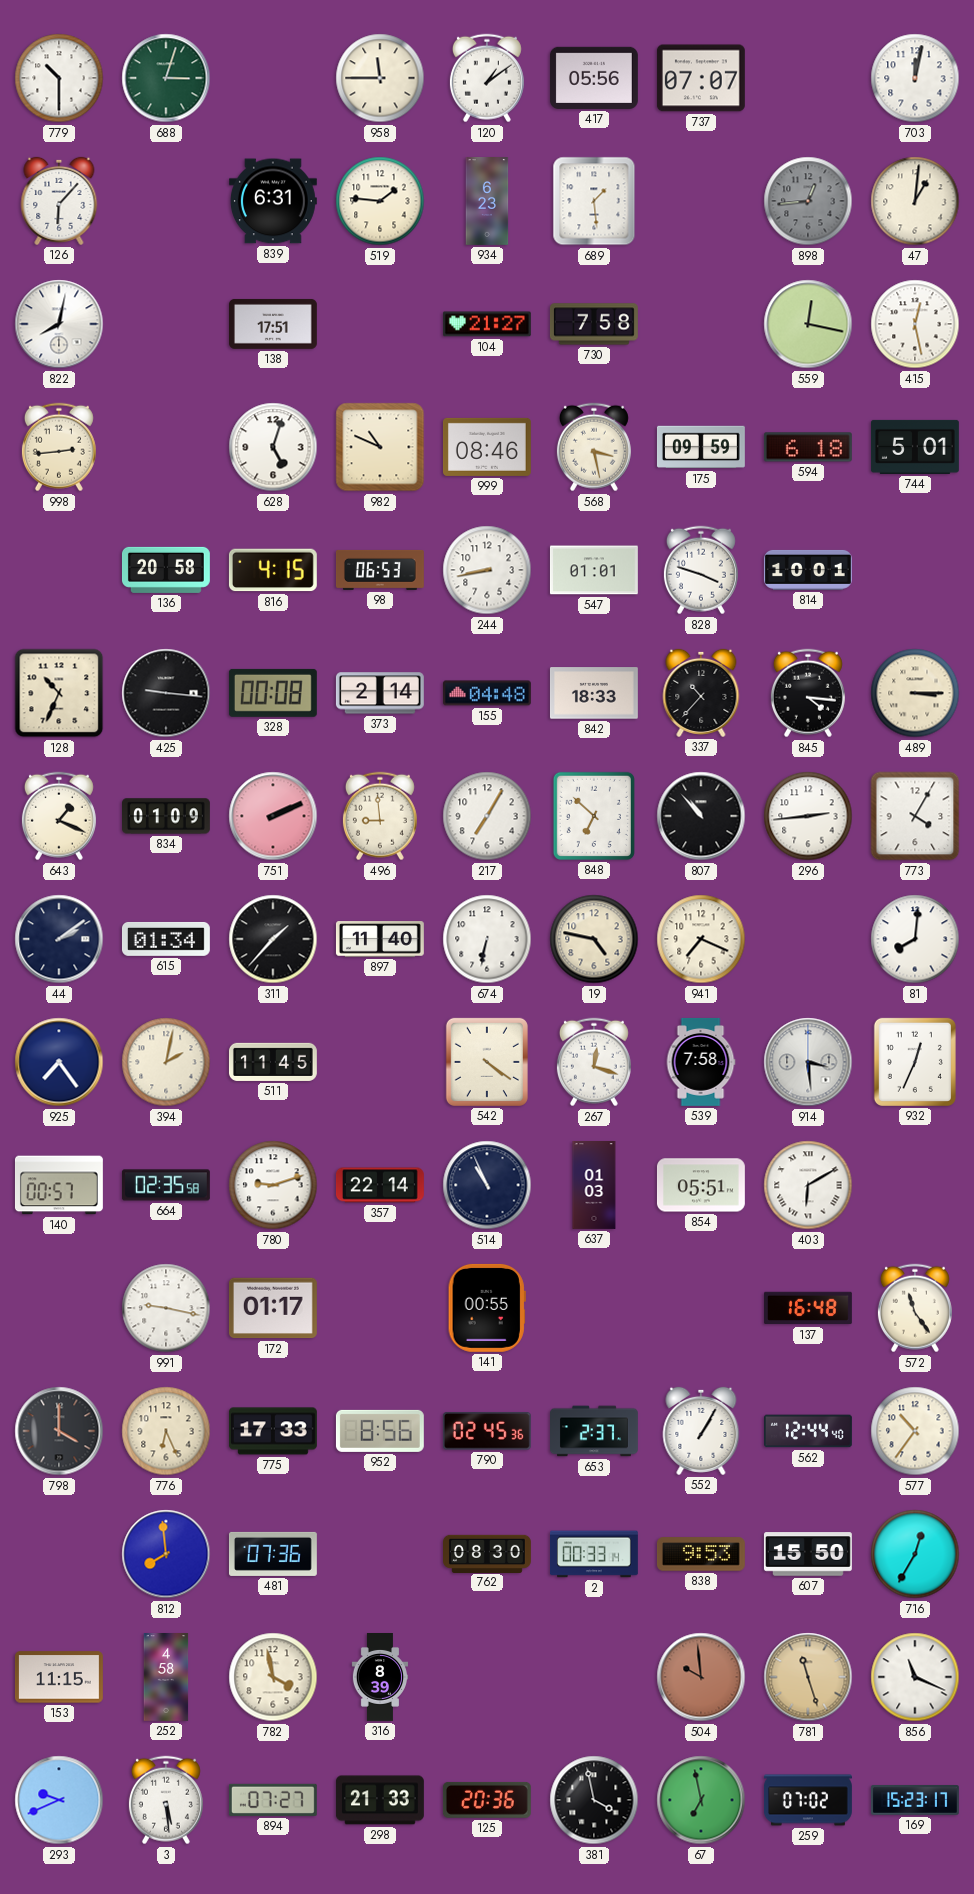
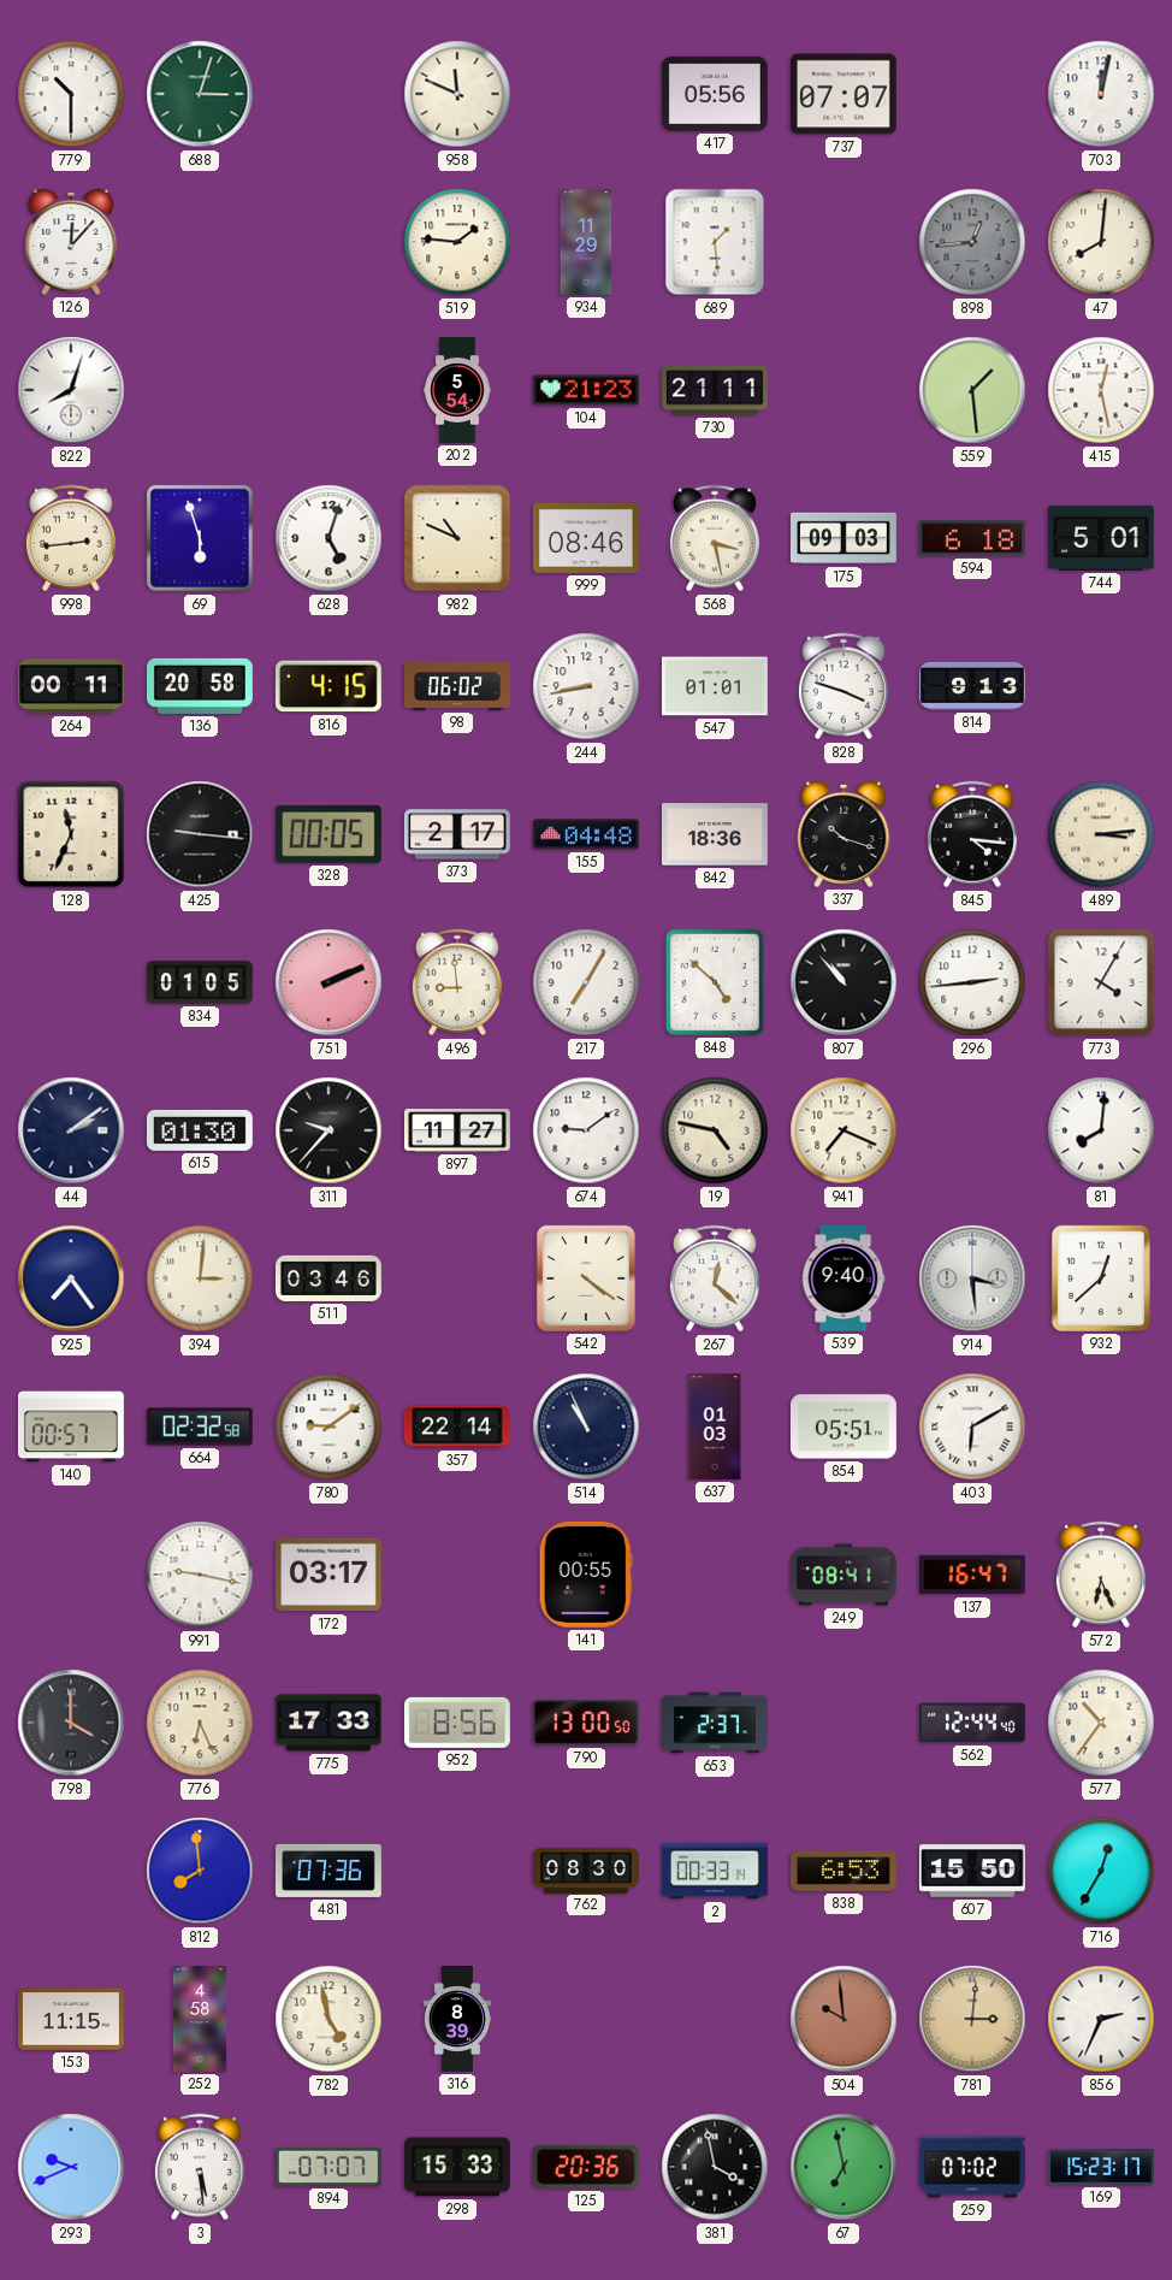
958: 11:45 -> 11:49
120: 1:09 -> none
126: 6:07 -> 12:07
839: 6:31 -> none
934: 6:23 -> 11:29
47: 1:01 -> 8:01
822: 8:02 -> 8:03
138: 17:51 -> none
202: none -> 5:54
104: 21:27 -> 21:23
730: 7:58 -> 21:11
559: 12:17 -> 1:29
69: none -> 5:57
175: 09:59 -> 09:03
264: none -> 00:11
98: 06:53 -> 06:02
814: 10:01 -> 9:13
128: 10:34 -> 11:34
328: 00:08 -> 00:05
373: 2:14 -> 2:17
842: 18:33 -> 18:36
337: 10:37 -> 10:18
489: 3:15 -> 3:14
643: 1:19 -> none
834: 01:09 -> 01:05
848: 6:52 -> 4:52
615: 01:34 -> 01:30
311: 1:37 -> 9:37
897: 11:40 -> 11:27
674: 6:32 -> 9:09
394: 2:02 -> 3:01
511: 11:45 -> 03:46
267: 12:18 -> 12:22
539: 7:58 -> 9:40
932: 12:34 -> 12:38
664: 02:35 -> 02:32
780: 9:12 -> 9:09
172: 01:17 -> 03:17
249: none -> 08:41
137: 16:48 -> 16:47
572: 11:24 -> 6:26
790: 02:45 -> 13:00
552: 1:05 -> none
838: 9:53 -> 6:53
782: 3:58 -> 4:58
781: 11:27 -> 3:01
856: 11:19 -> 2:34
894: 07:27 -> 07:07
298: 21:33 -> 15:33
